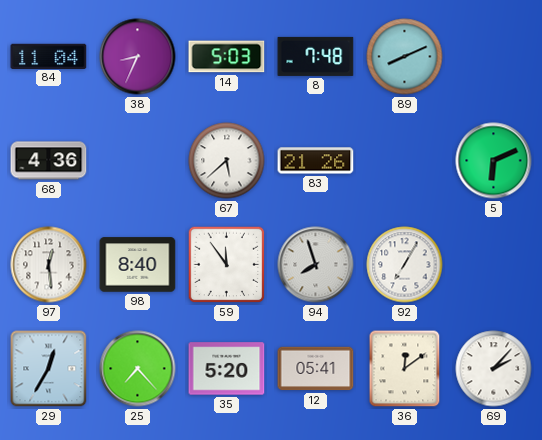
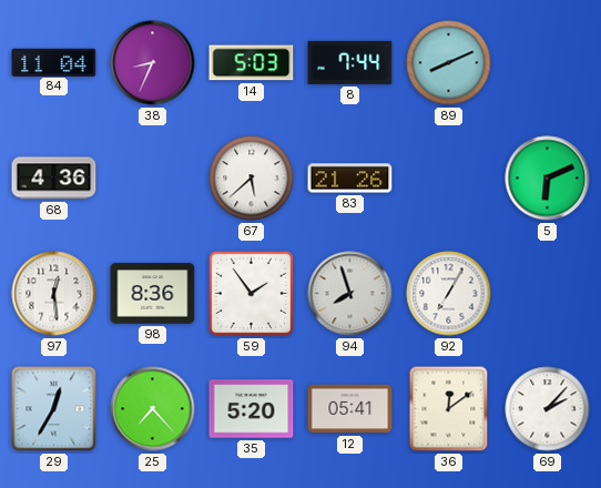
8: 7:48 -> 7:44
98: 8:40 -> 8:36
59: 11:54 -> 1:54
